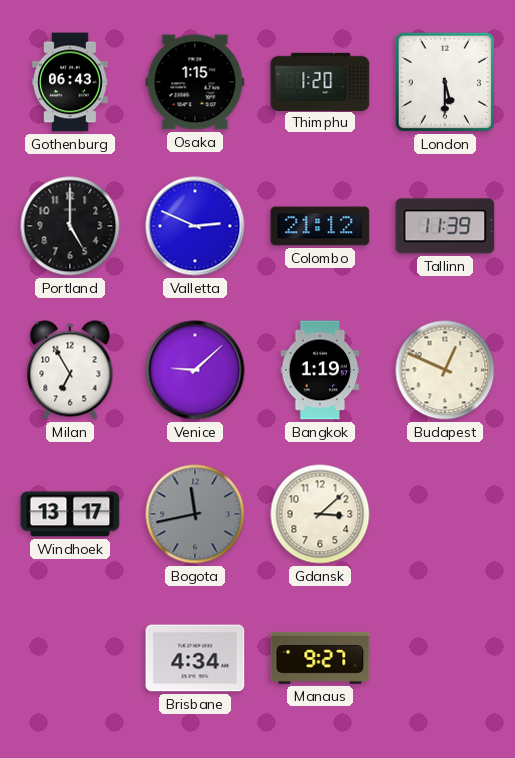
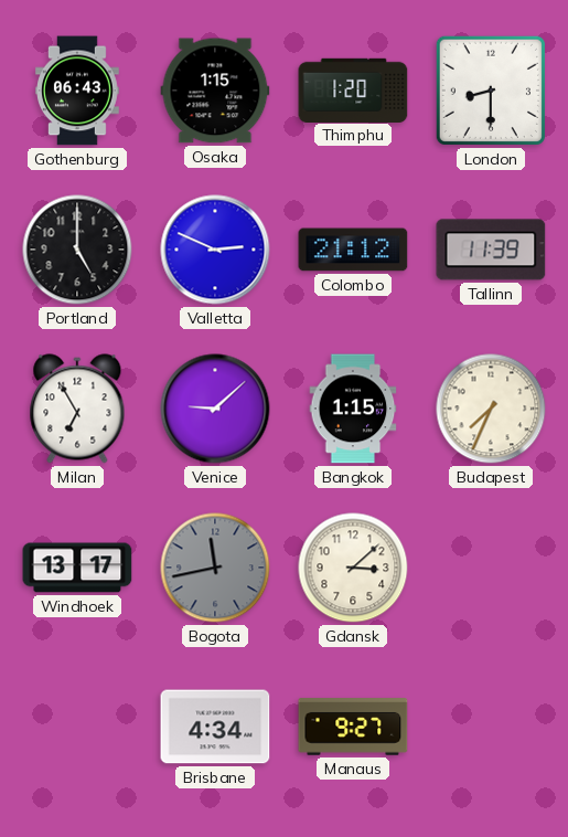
London: 5:30 -> 8:30
Bangkok: 1:19 -> 1:15
Budapest: 12:49 -> 7:34
